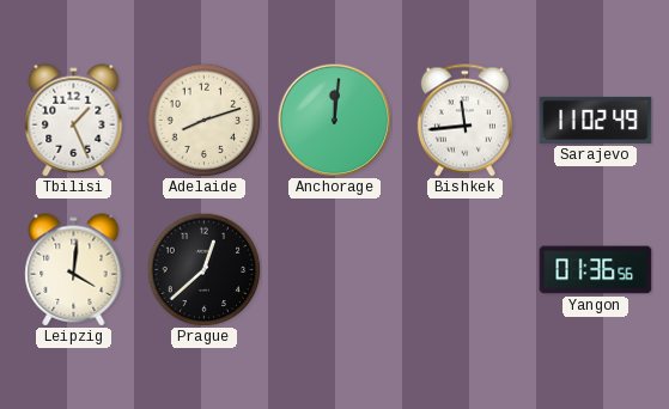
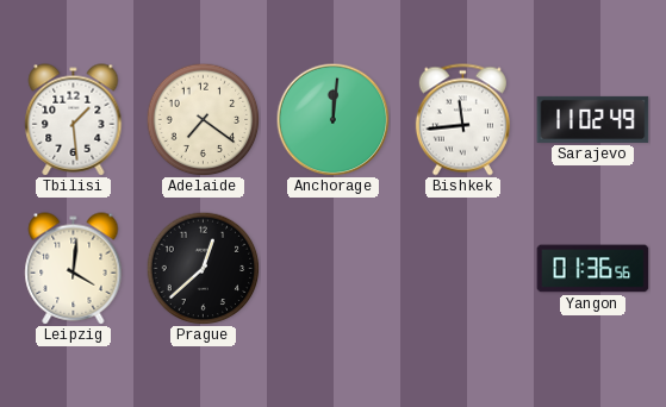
Tbilisi: 1:26 -> 1:29
Adelaide: 8:12 -> 7:21
